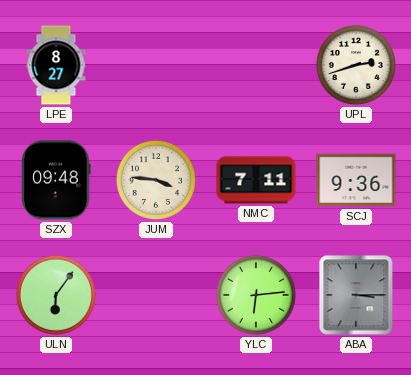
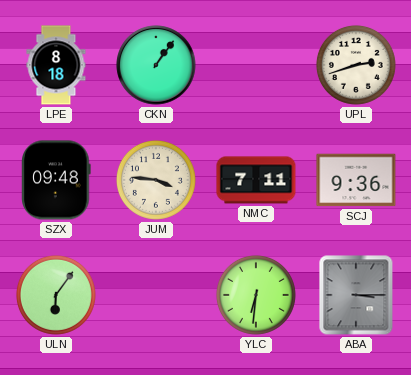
LPE: 8:27 -> 8:18
CKN: none -> 1:06
YLC: 6:14 -> 6:31
